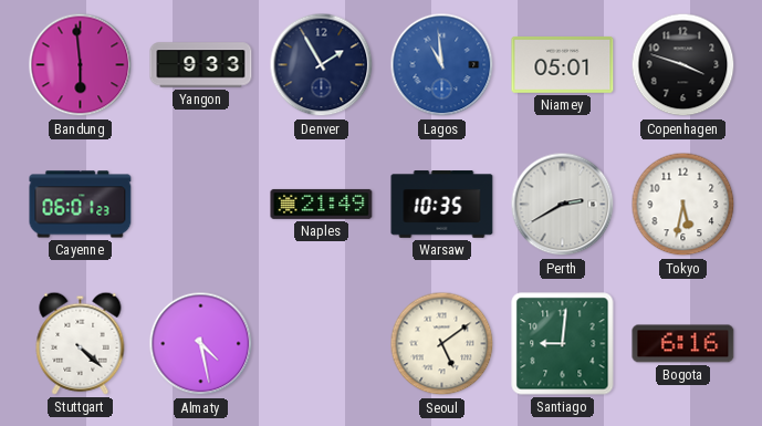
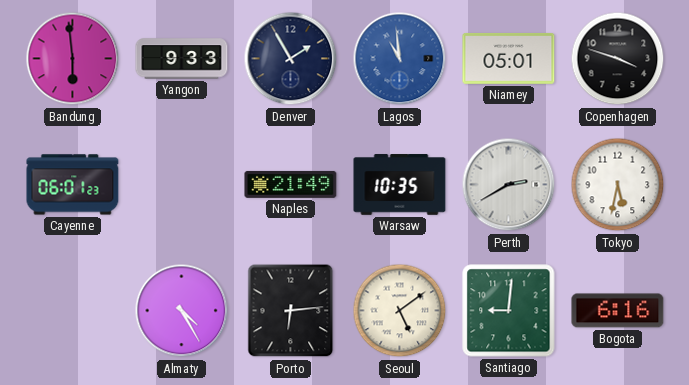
Stuttgart: 4:22 -> none
Almaty: 4:28 -> 4:25
Porto: none -> 6:14
